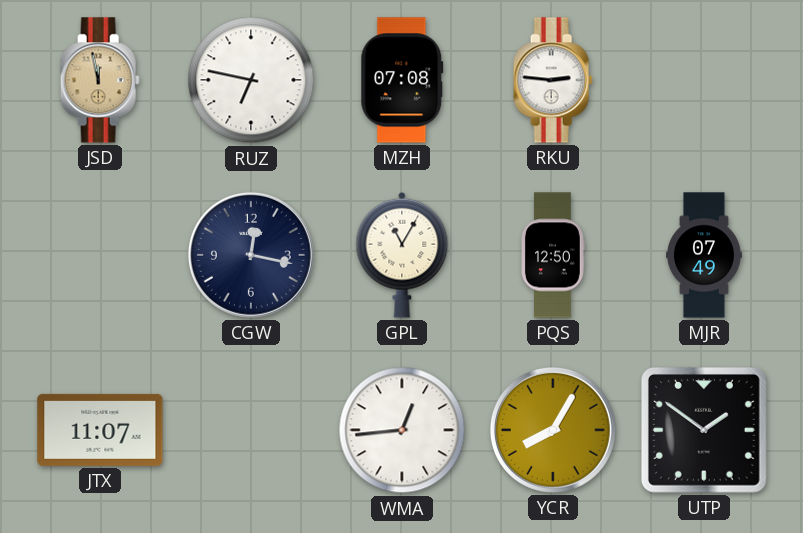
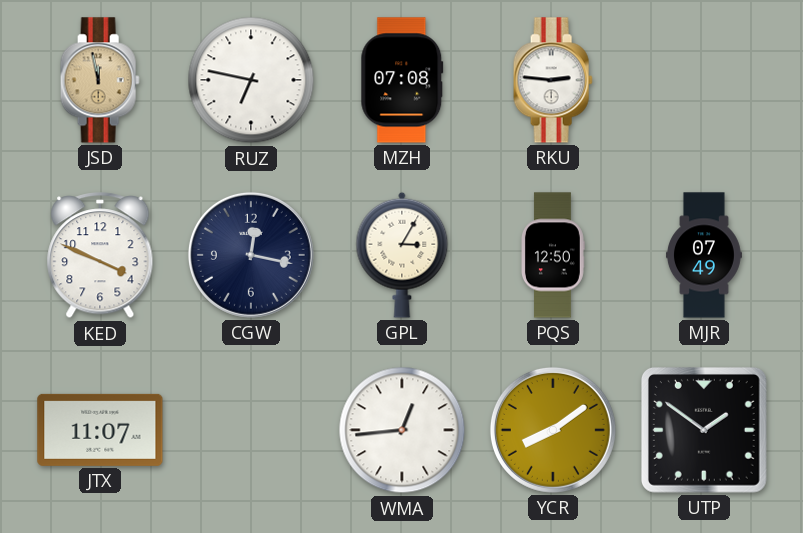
KED: none -> 3:49
GPL: 11:05 -> 3:05
YCR: 8:05 -> 8:09
